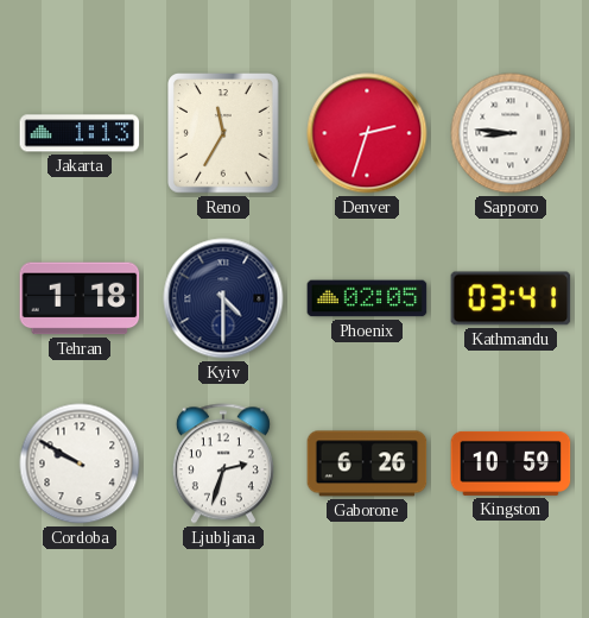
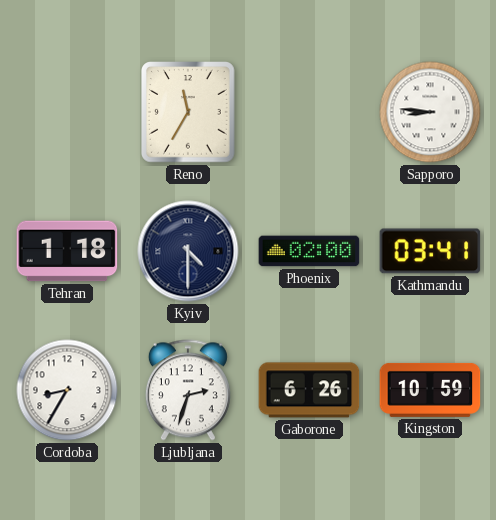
Jakarta: 1:13 -> none
Denver: 2:33 -> none
Phoenix: 02:05 -> 02:00
Cordoba: 9:50 -> 8:35
